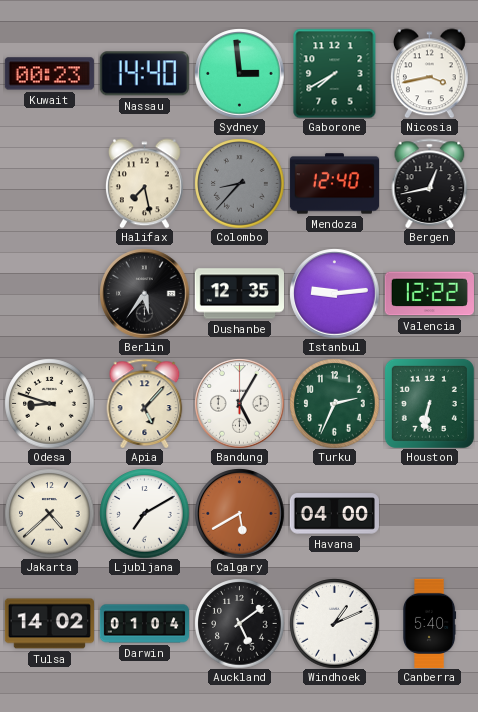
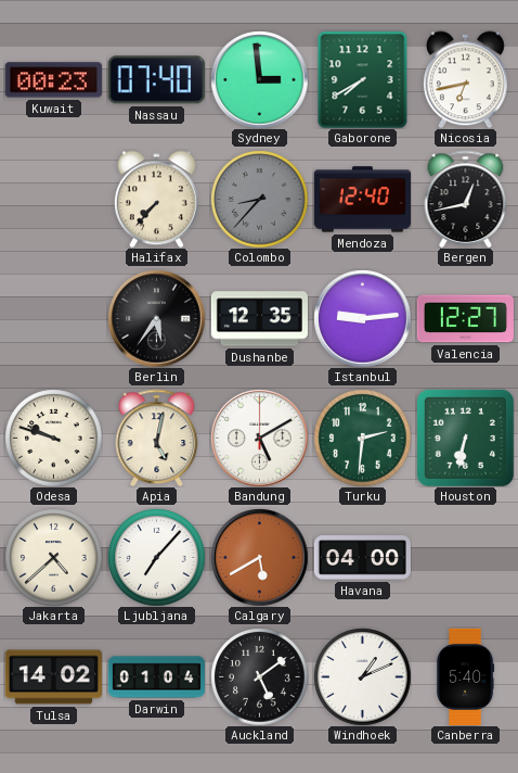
Nassau: 14:40 -> 07:40
Nicosia: 3:43 -> 6:43
Halifax: 7:28 -> 7:37
Valencia: 12:22 -> 12:27
Odesa: 8:48 -> 9:48
Apia: 5:07 -> 5:02
Bandung: 5:05 -> 5:10
Turku: 2:34 -> 2:31
Ljubljana: 7:10 -> 7:07
